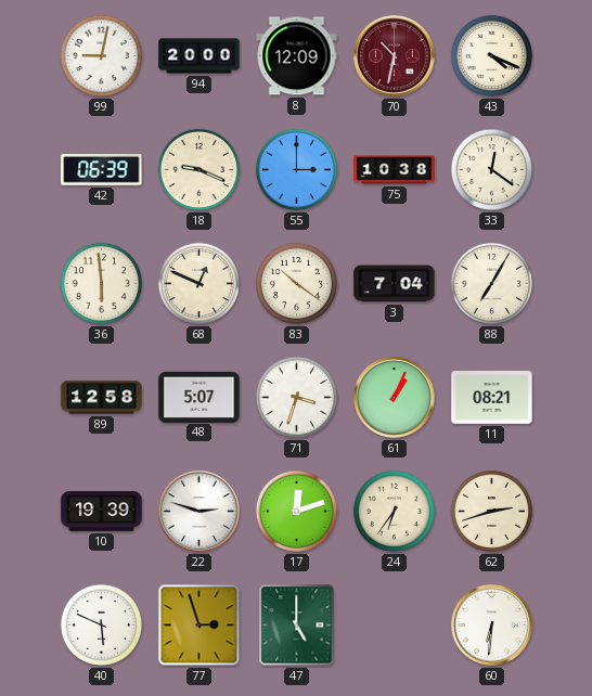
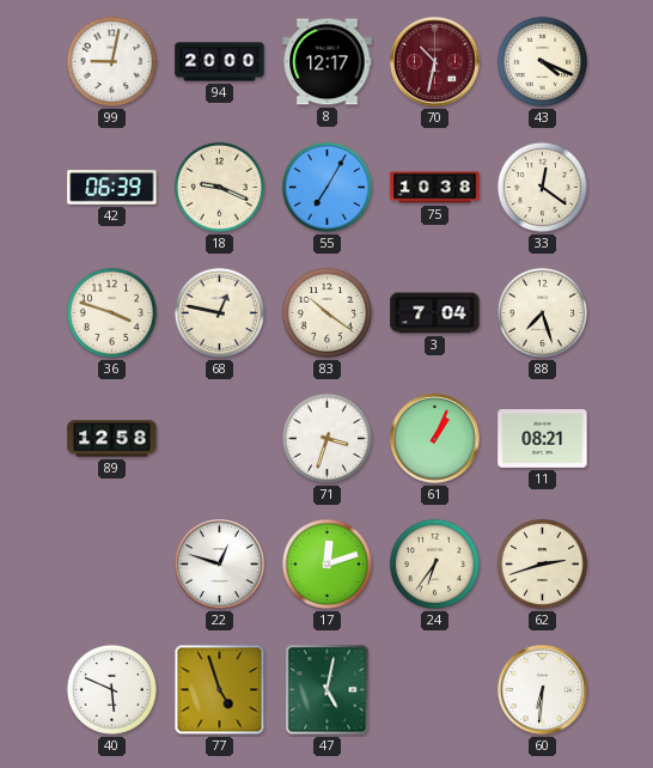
8: 12:09 -> 12:17
55: 3:00 -> 7:05
36: 5:59 -> 3:48
68: 12:49 -> 12:47
88: 7:05 -> 7:27
48: 5:07 -> none
10: 19:39 -> none
22: 2:48 -> 12:48
77: 2:57 -> 4:57
47: 5:00 -> 5:02
